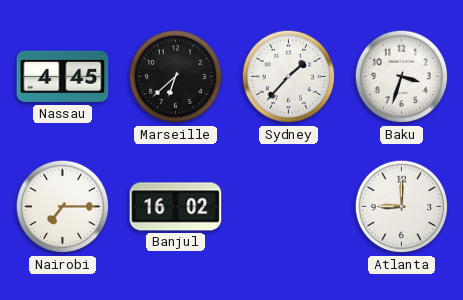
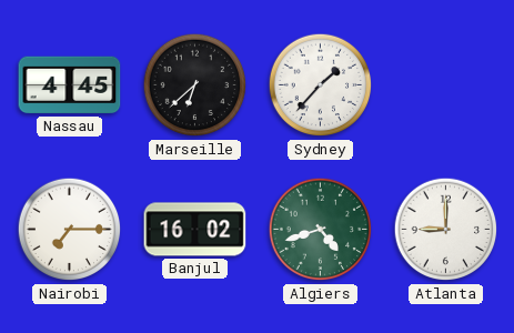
Baku: 3:33 -> none
Algiers: none -> 4:42
